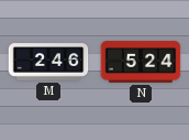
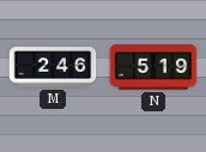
N: 5:24 -> 5:19
